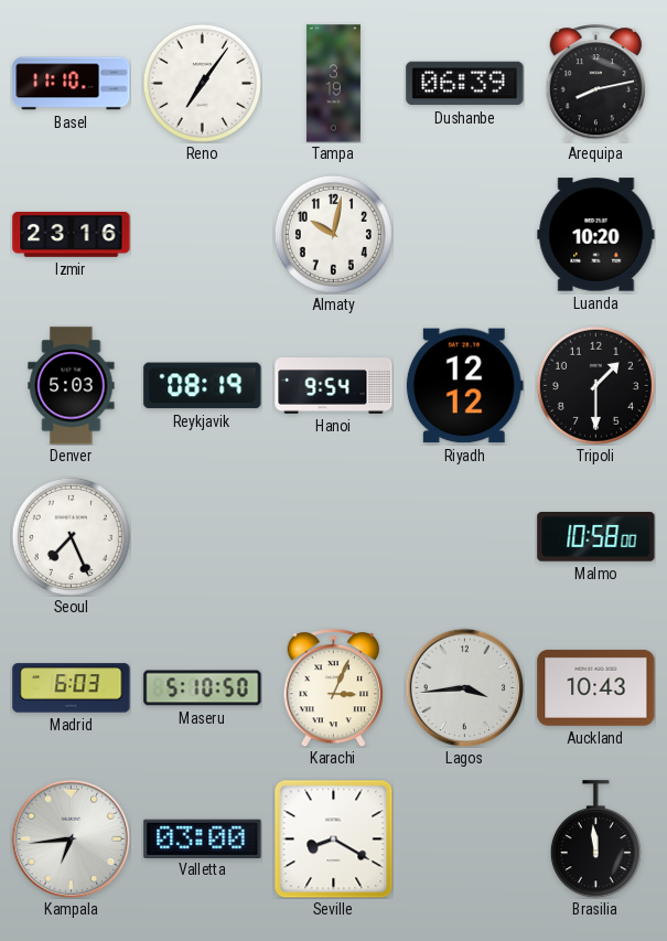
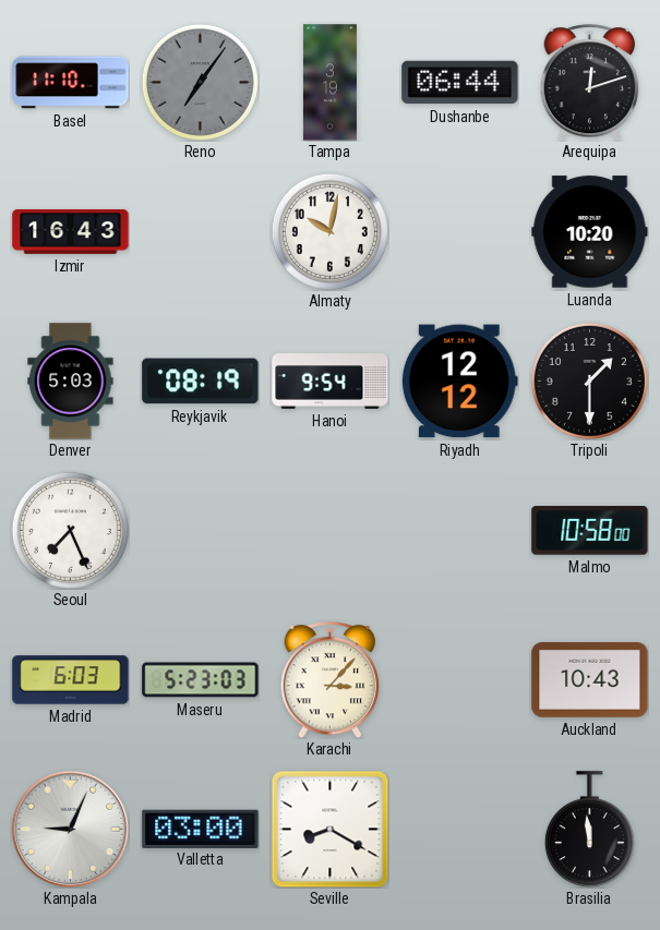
Reno dial: white -> grey
Dushanbe: 06:39 -> 06:44
Arequipa: 8:13 -> 12:12
Izmir: 23:16 -> 16:43
Maseru: 5:10 -> 5:23
Karachi: 3:04 -> 3:07
Lagos: 3:44 -> none
Kampala: 6:44 -> 9:04
